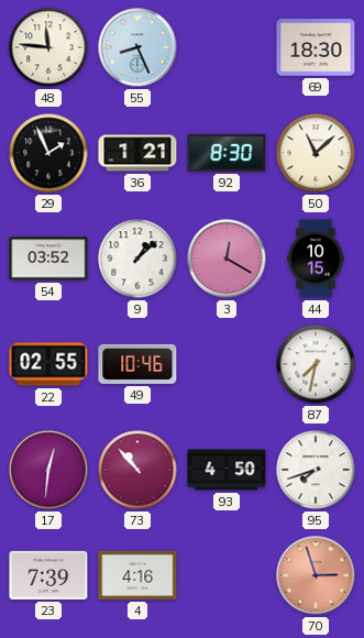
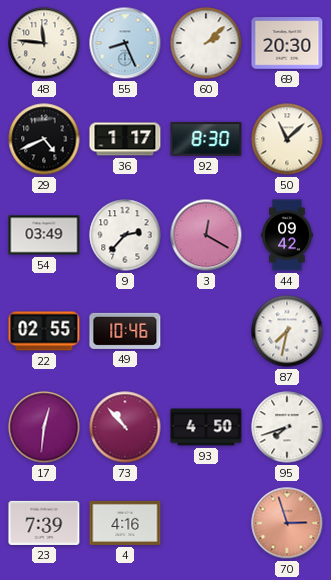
60: none -> 2:08
69: 18:30 -> 20:30
29: 1:56 -> 4:41
36: 1:21 -> 1:17
54: 03:52 -> 03:49
9: 1:08 -> 2:37
44: 10:15 -> 09:42
